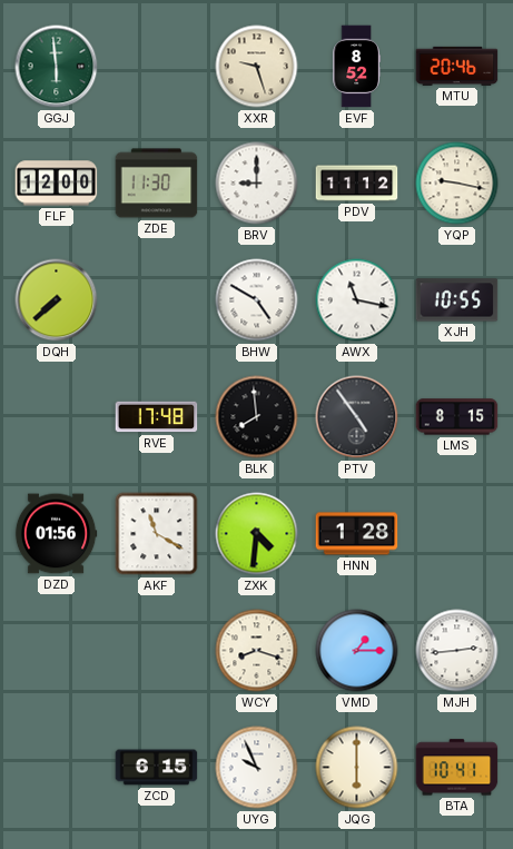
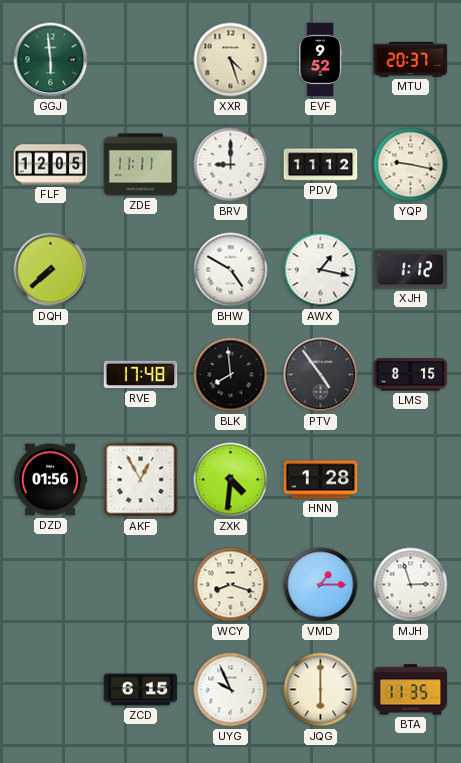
XXR: 9:27 -> 4:27
EVF: 8:52 -> 9:52
MTU: 20:46 -> 20:37
FLF: 12:00 -> 12:05
ZDE: 11:30 -> 11:11
AWX: 11:17 -> 1:17
XJH: 10:55 -> 1:12
AKF: 11:20 -> 12:55
MJH: 2:44 -> 2:57
BTA: 10:41 -> 11:35
